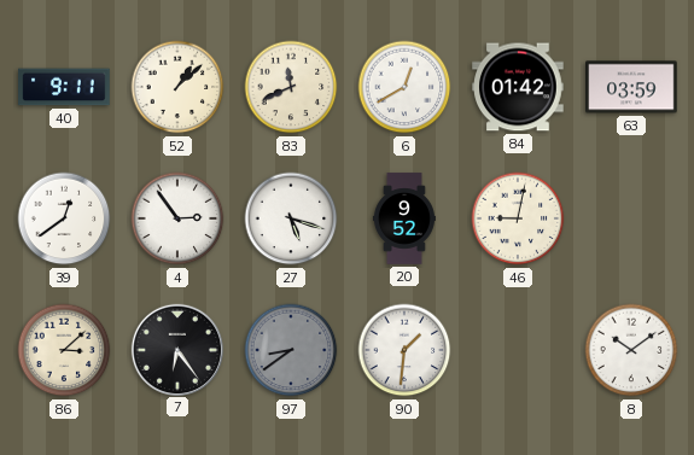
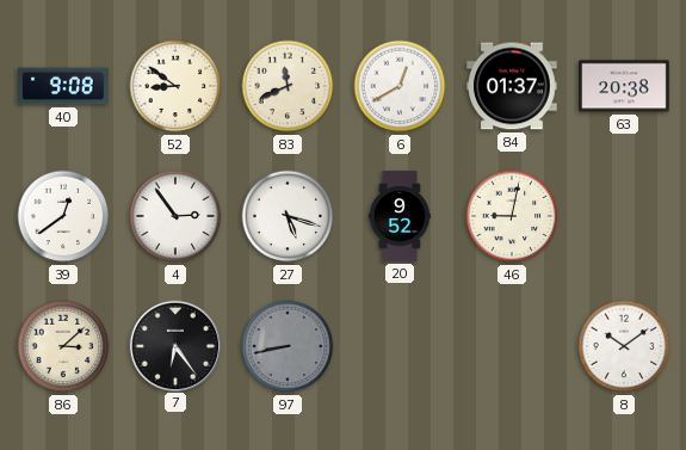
40: 9:11 -> 9:08
52: 1:08 -> 8:51
84: 01:42 -> 01:37
63: 03:59 -> 20:38
97: 8:39 -> 8:43
90: 1:31 -> none
